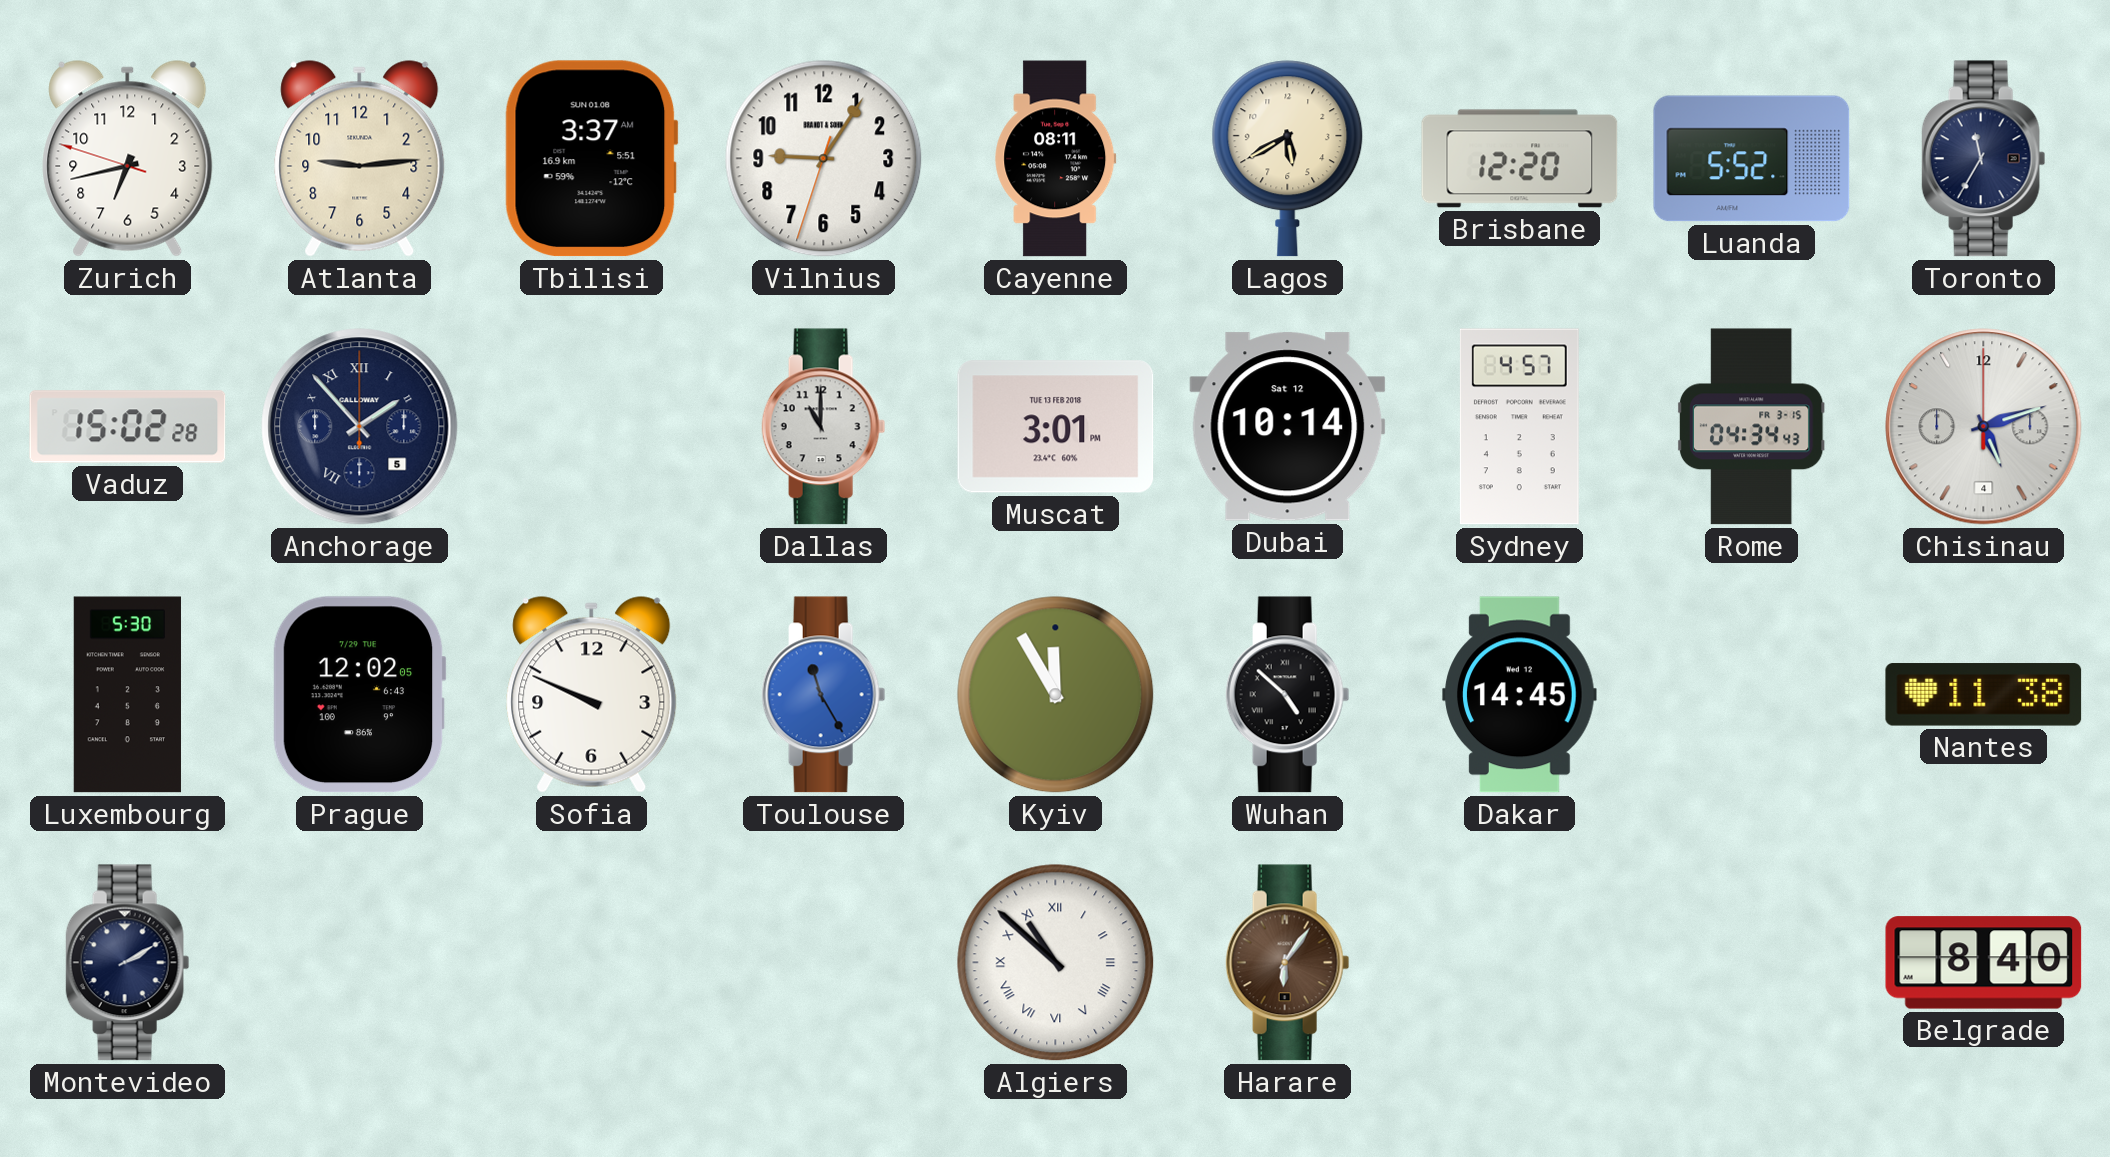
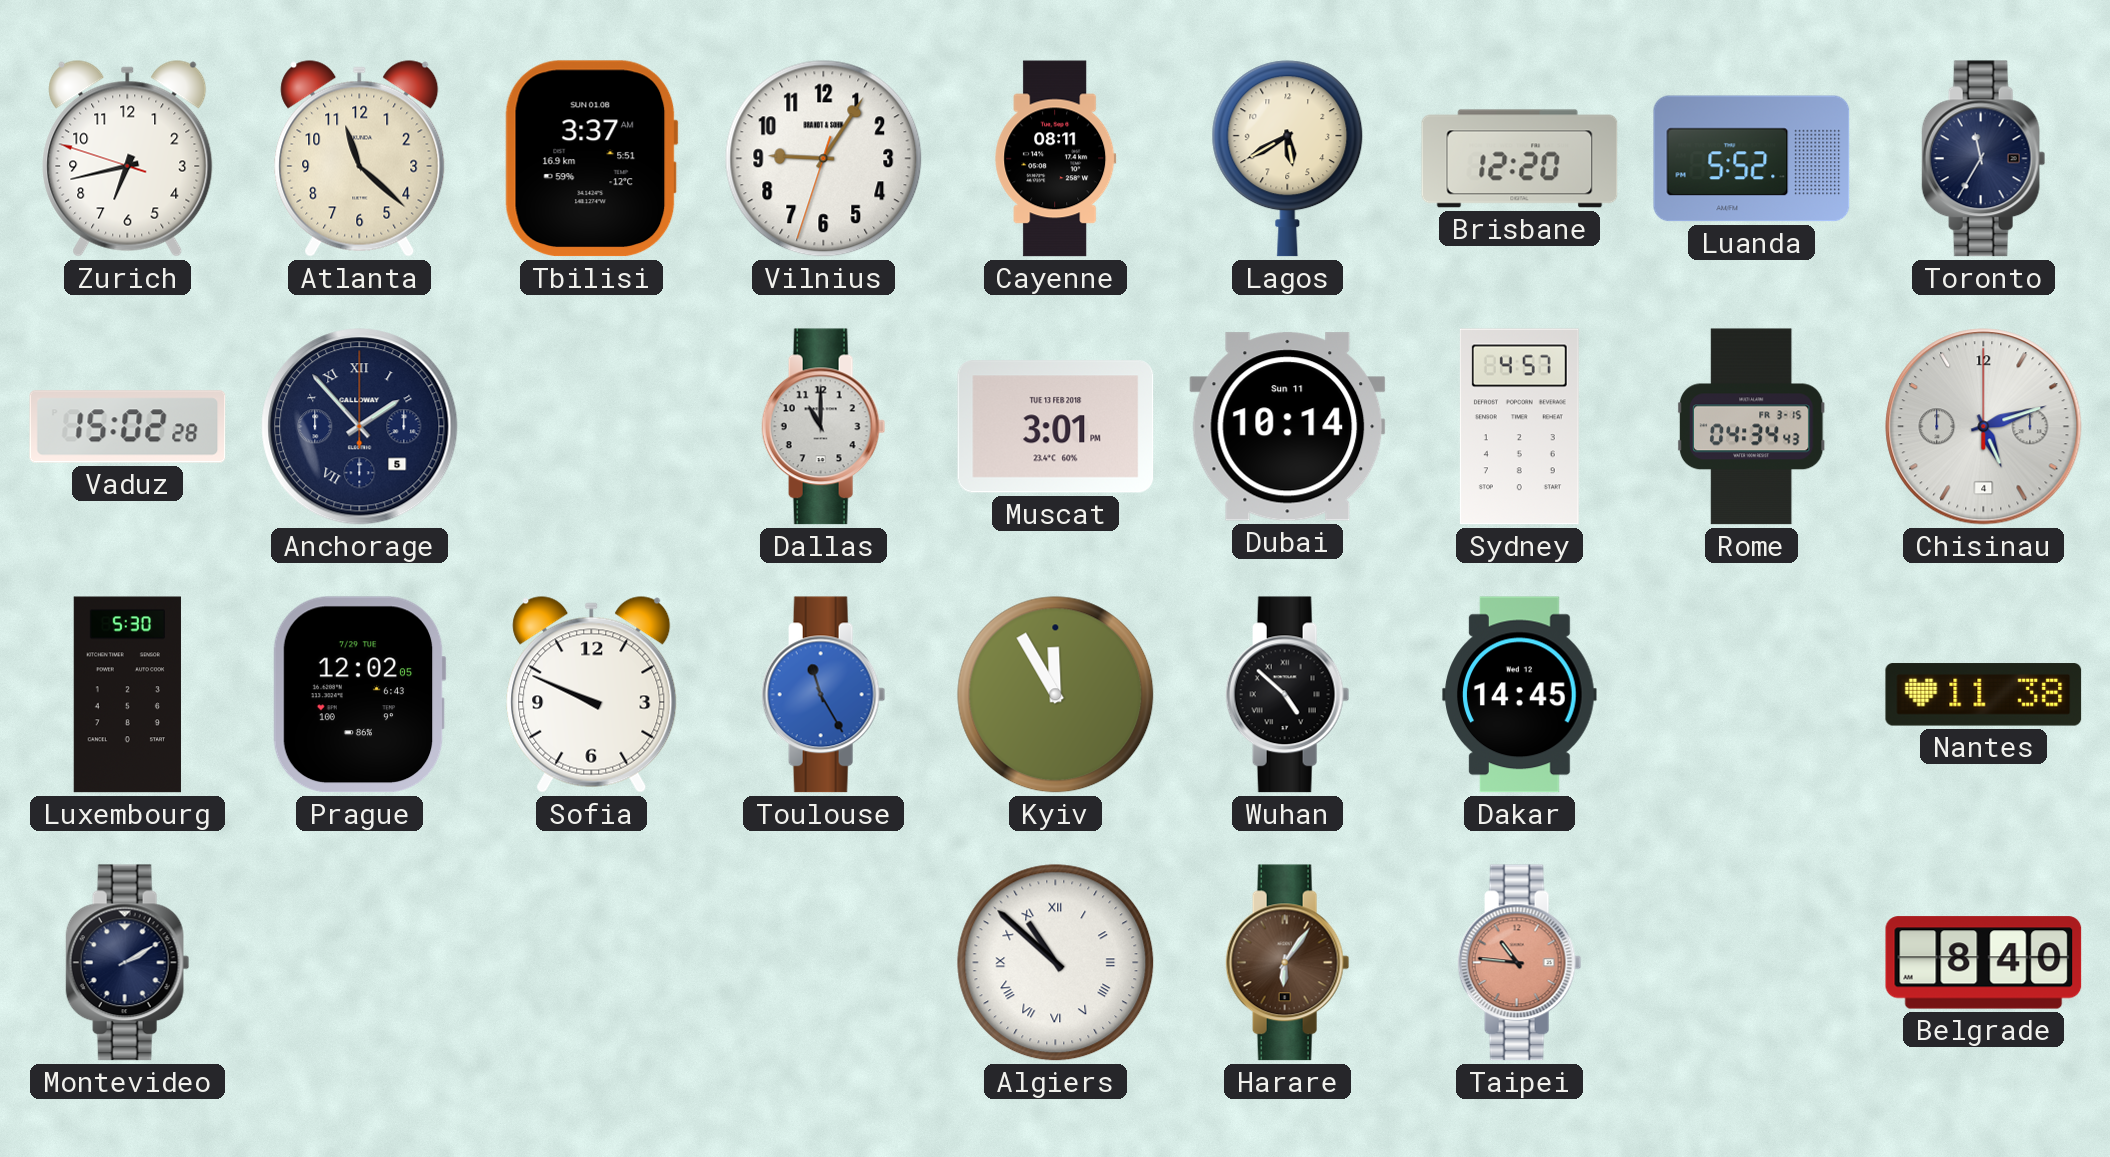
Atlanta: 9:14 -> 11:22
Dubai date: Sat 12 -> Sun 11
Taipei: none -> 10:46
